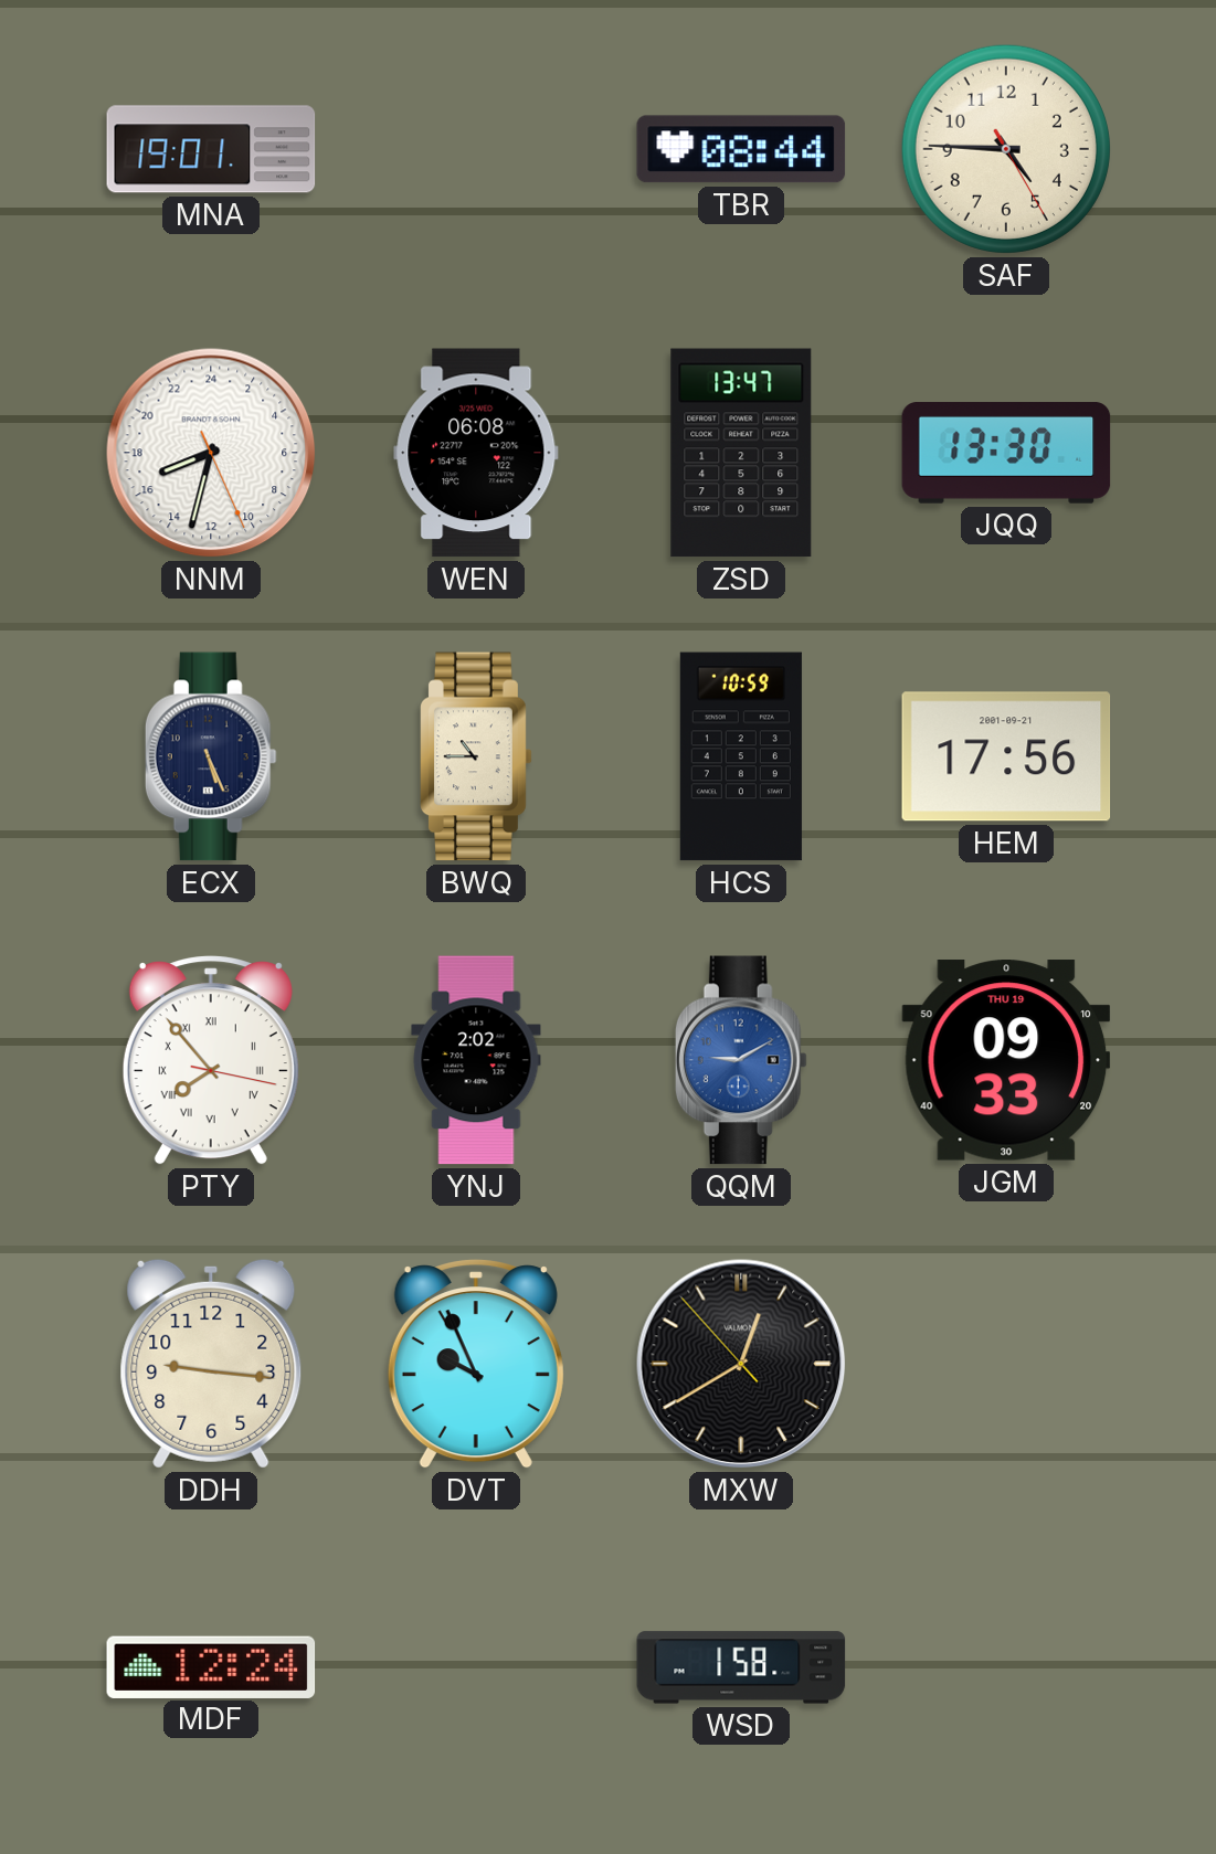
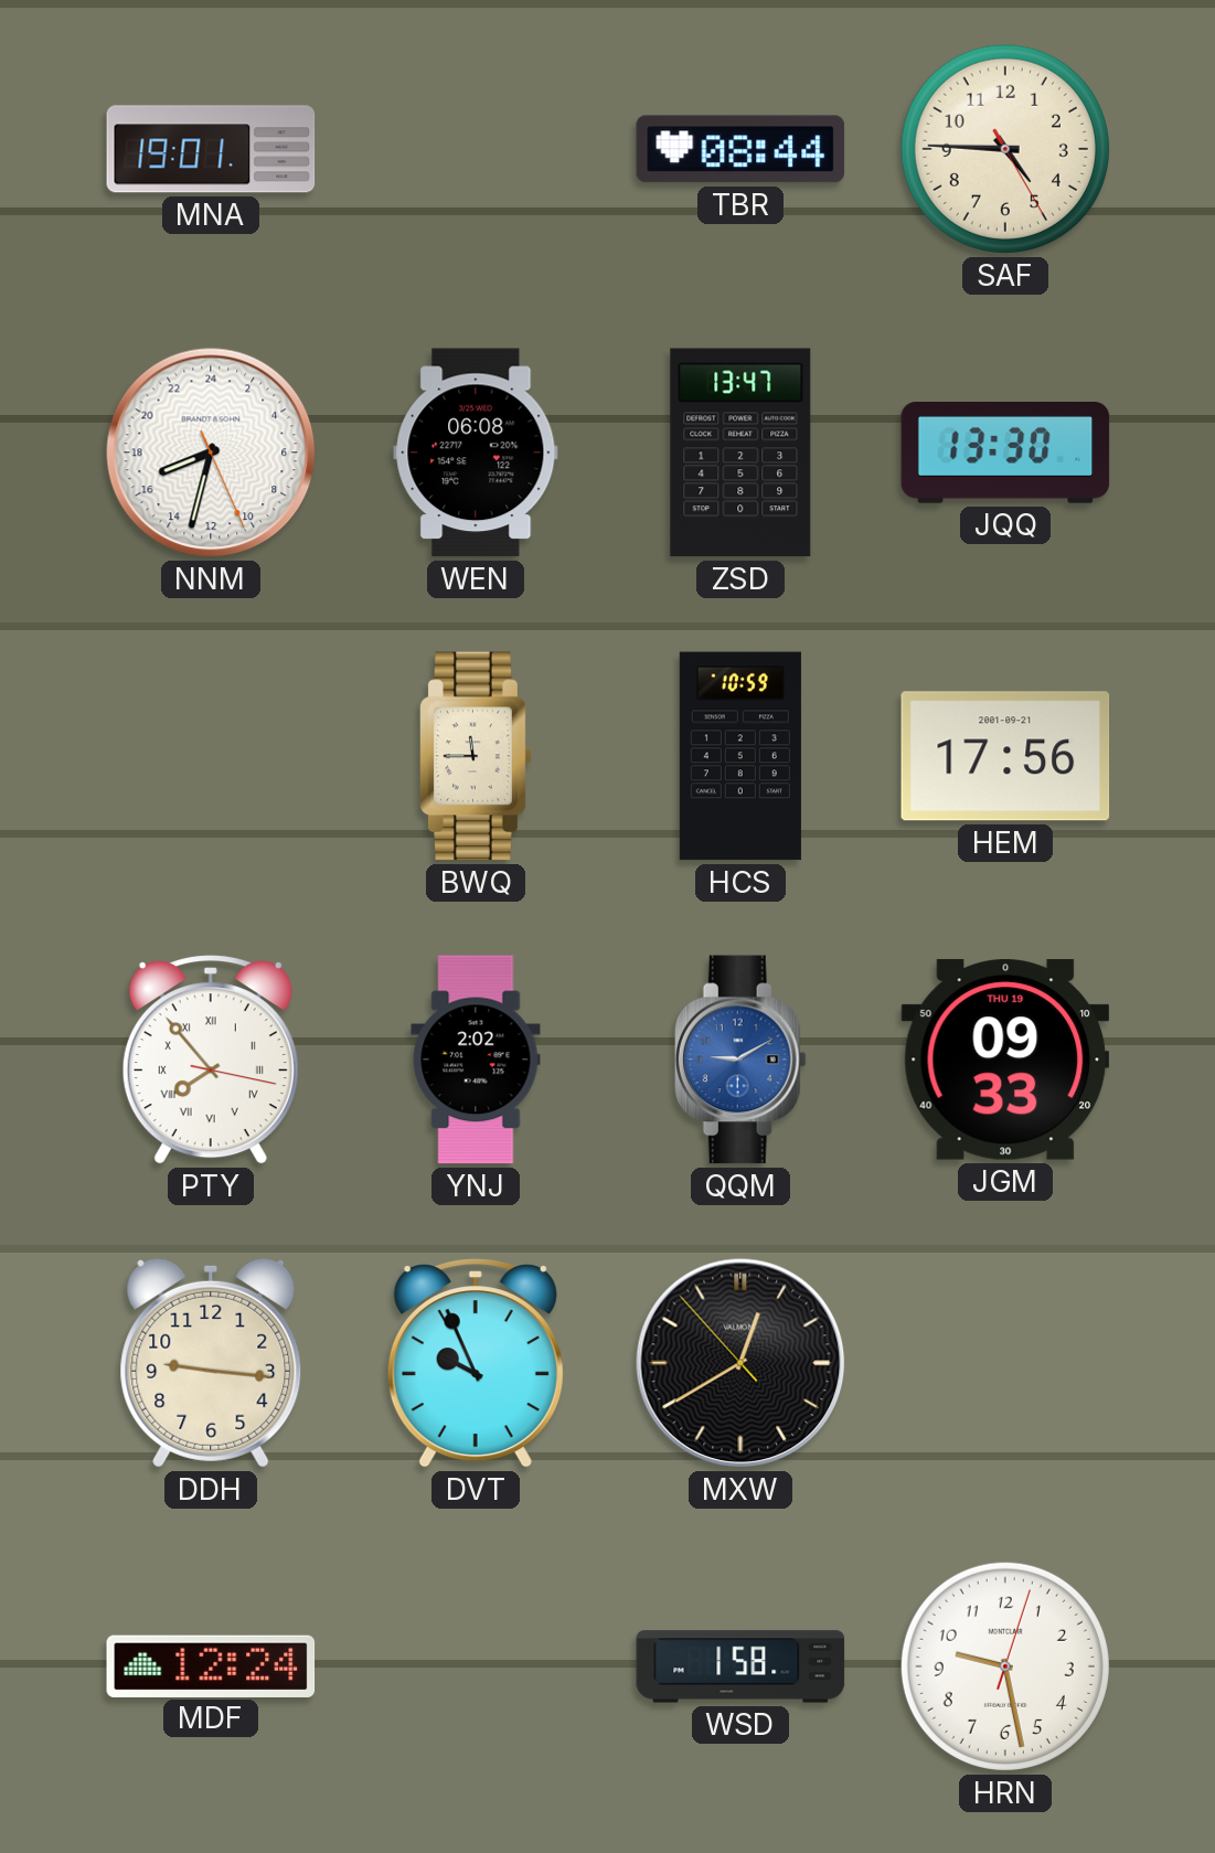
ECX: 5:26 -> none
BWQ: 10:45 -> 11:45
HRN: none -> 9:28
